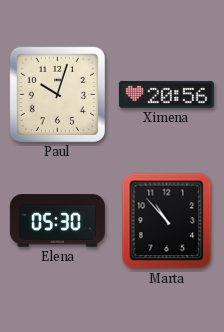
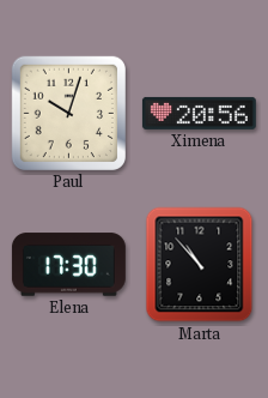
Elena: 05:30 -> 17:30
